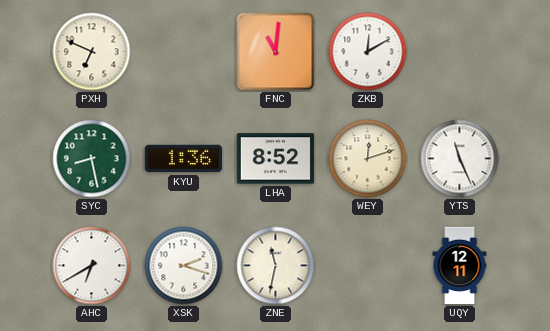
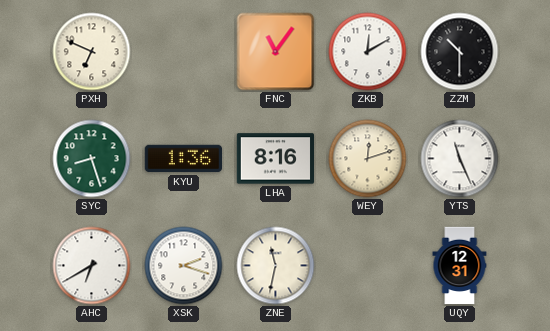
FNC: 11:01 -> 11:06
ZZM: none -> 10:30
SYC: 8:28 -> 8:27
LHA: 8:52 -> 8:16
UQY: 12:11 -> 12:31
